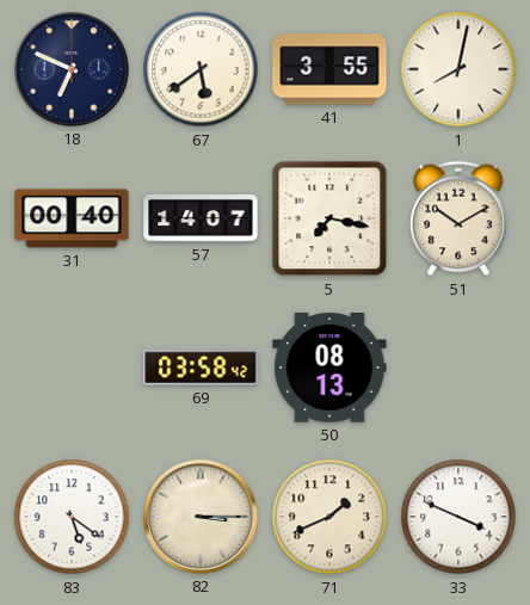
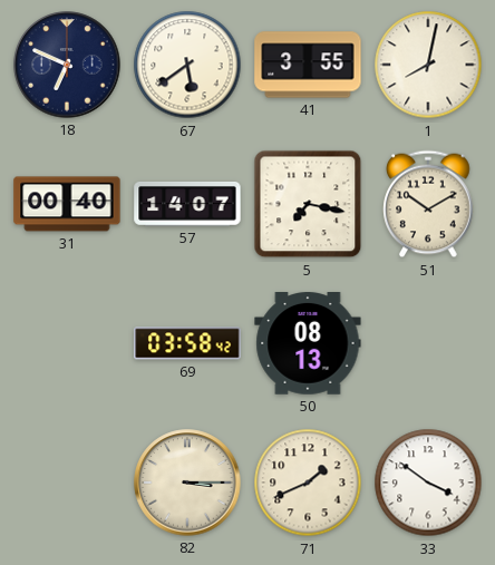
83: 5:21 -> none
33: 3:49 -> 3:51
